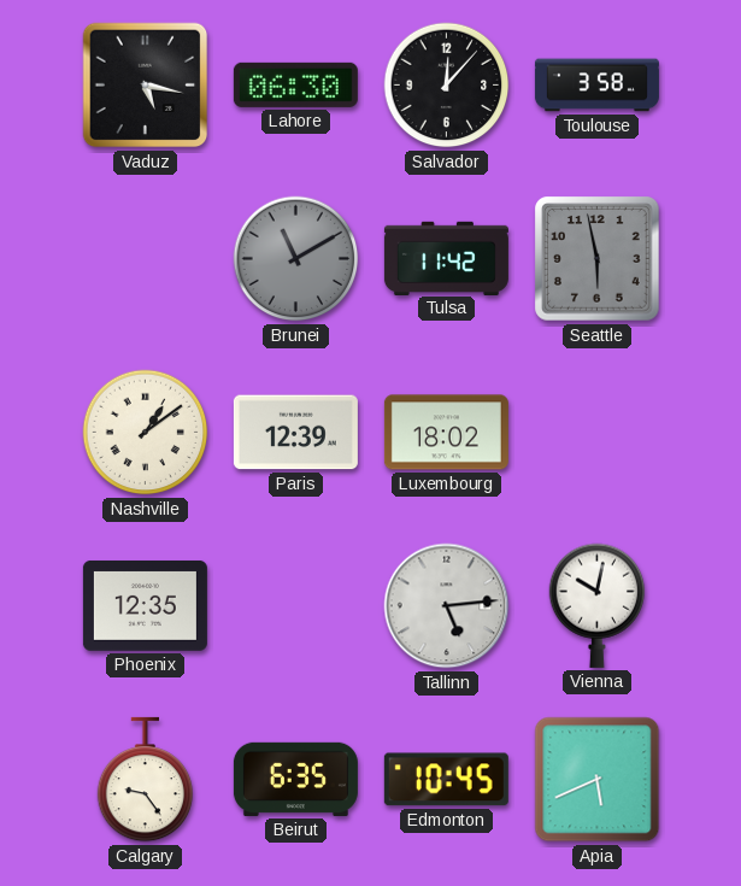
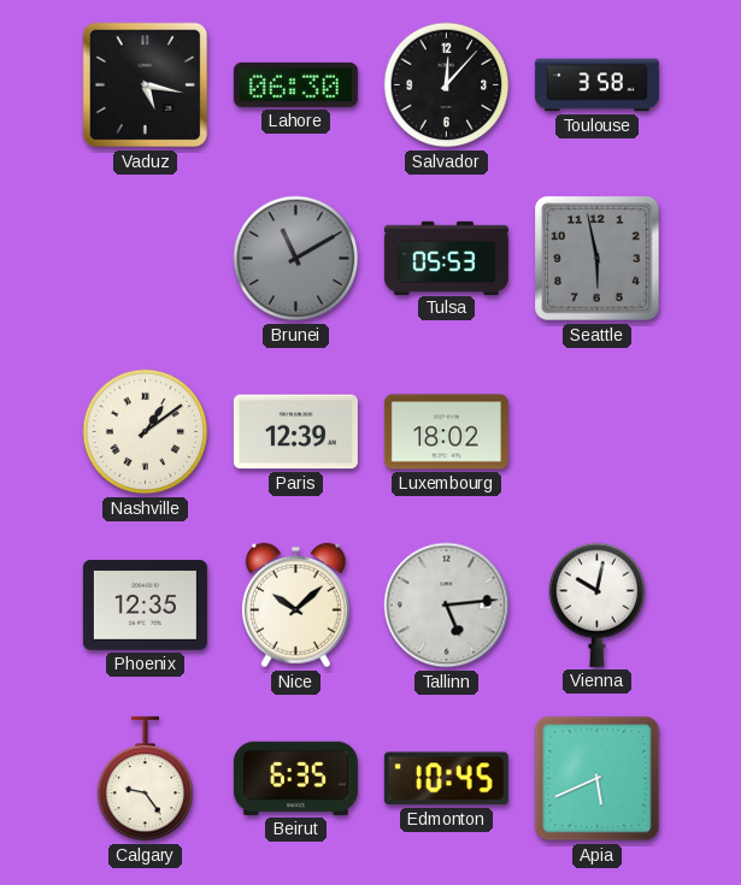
Tulsa: 11:42 -> 05:53
Nice: none -> 10:08
